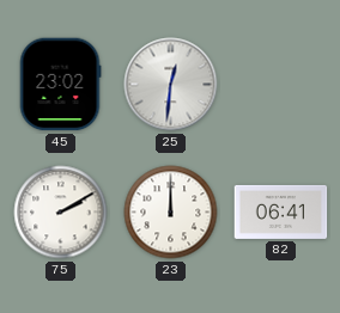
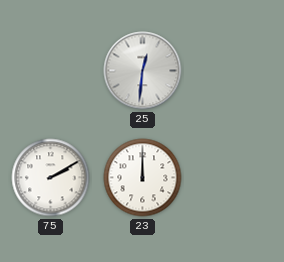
45: 23:02 -> none
82: 06:41 -> none
